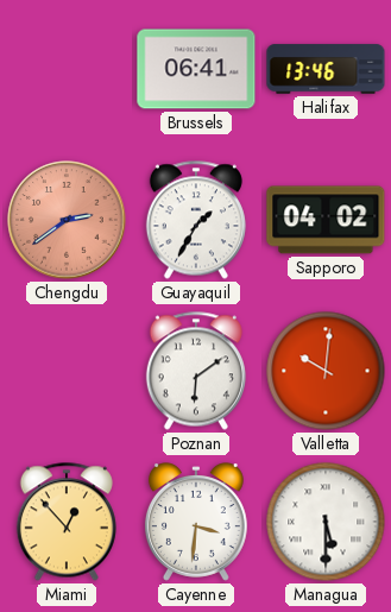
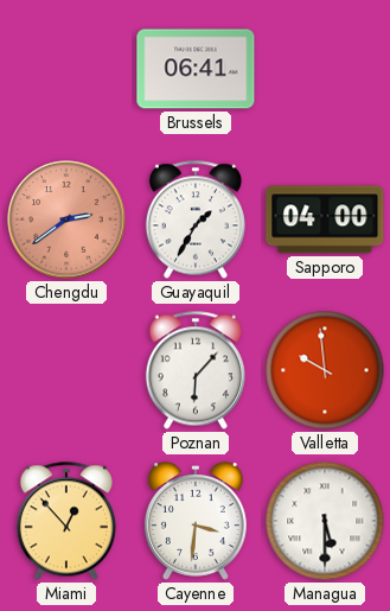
Halifax: 13:46 -> none
Sapporo: 04:02 -> 04:00
Poznan: 6:09 -> 6:07
Valletta: 10:01 -> 9:59
